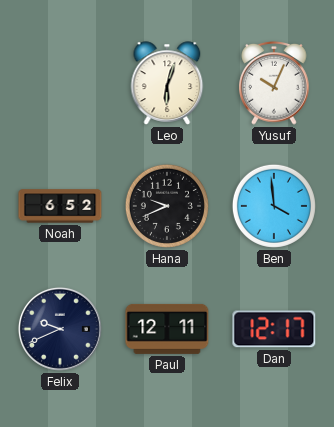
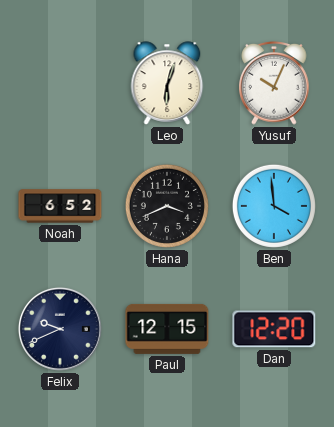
Hana: 9:41 -> 3:41
Paul: 12:11 -> 12:15
Dan: 12:17 -> 12:20
